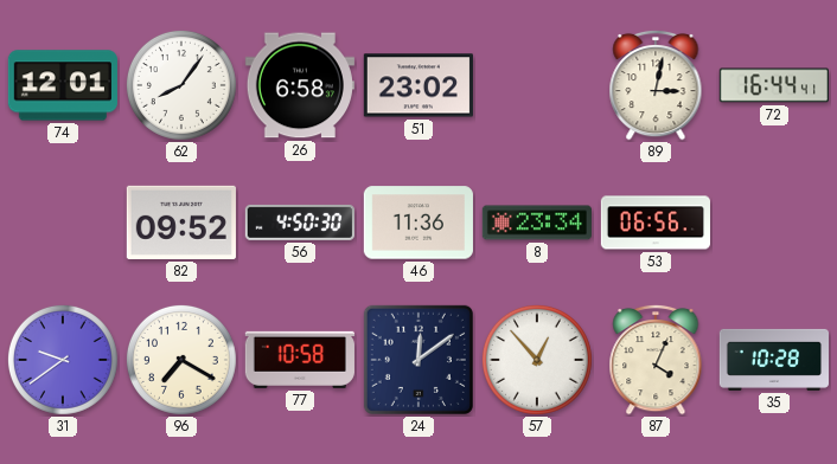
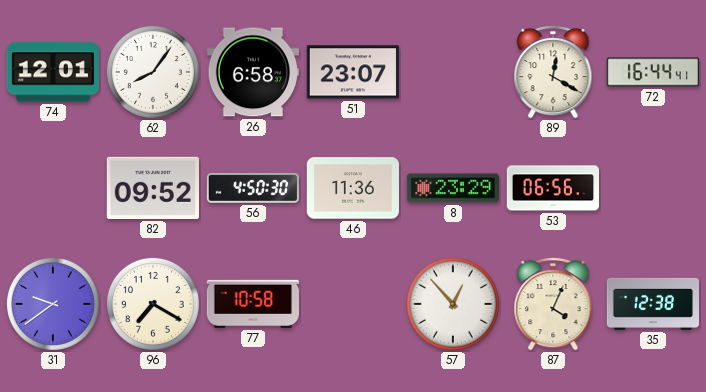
51: 23:02 -> 23:07
89: 3:02 -> 12:20
8: 23:34 -> 23:29
24: 12:09 -> none
35: 10:28 -> 12:38
